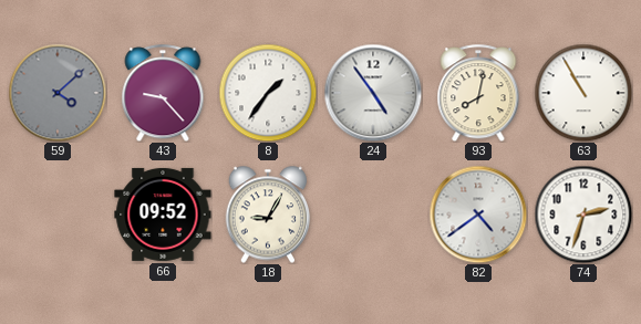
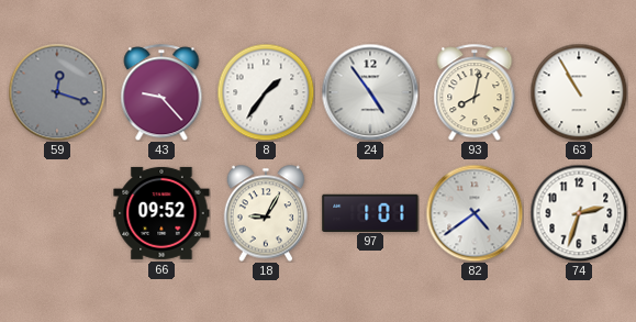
59: 4:08 -> 12:18
97: none -> 1:01
